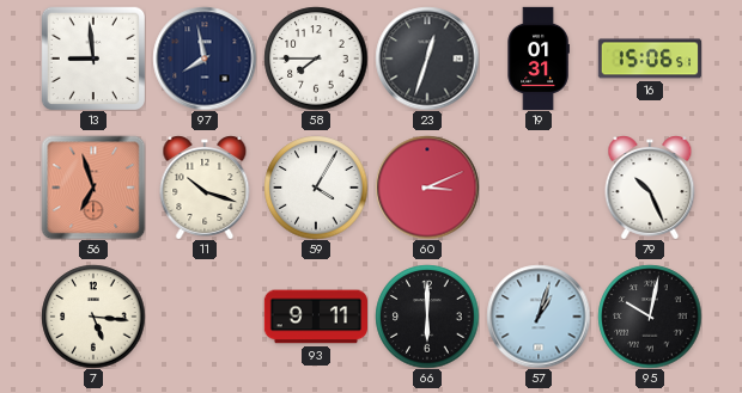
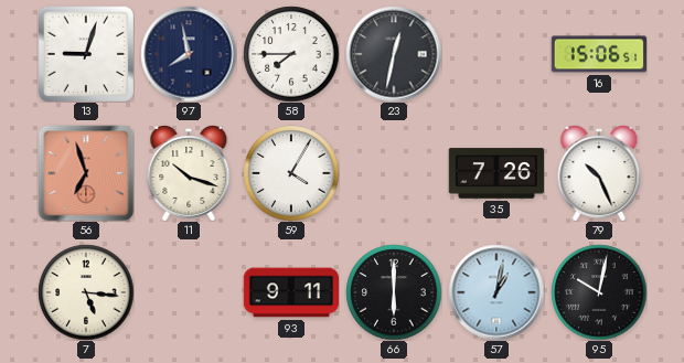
13: 8:59 -> 9:03
23: 12:33 -> 12:32
19: 01:31 -> none
60: 3:11 -> none
35: none -> 7:26
57: 1:03 -> 1:02
